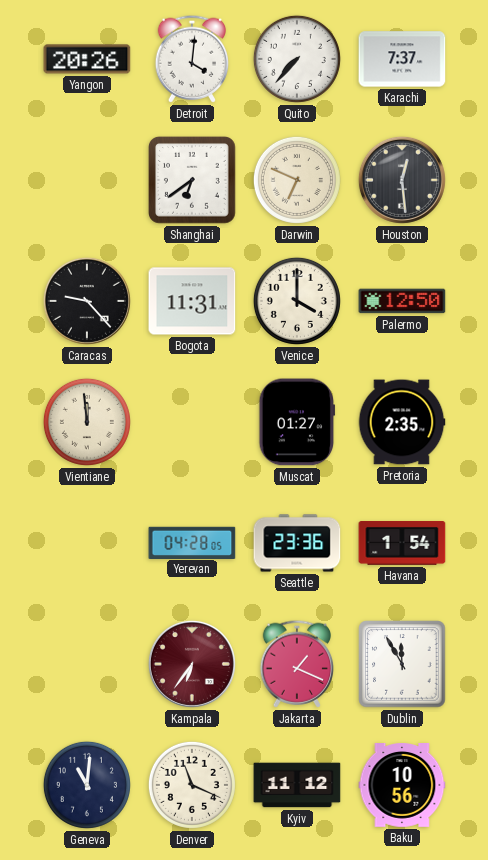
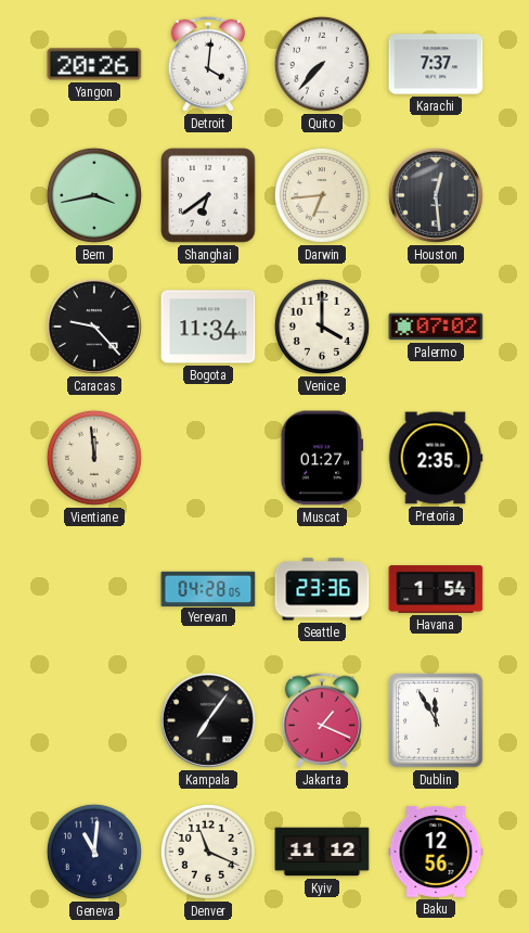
Bern: none -> 3:43
Darwin: 6:49 -> 6:44
Bogota: 11:31 -> 11:34
Palermo: 12:50 -> 07:02
Kampala: 6:36 -> 7:06
Kampala dial: burgundy -> black
Baku: 10:56 -> 12:56
